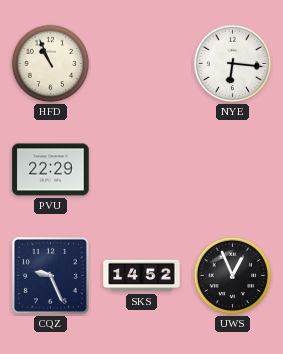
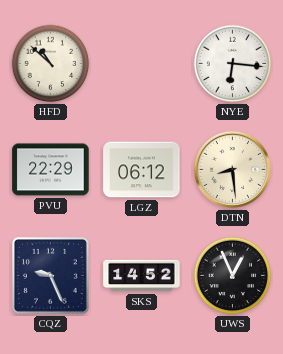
HFD: 10:56 -> 10:52
LGZ: none -> 06:12
DTN: none -> 8:29
